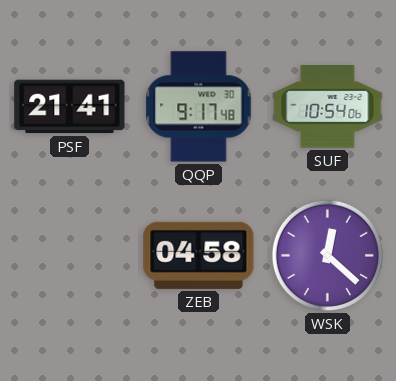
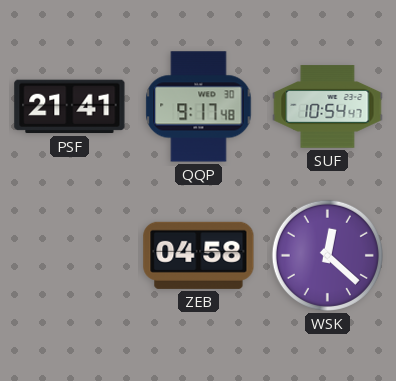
SUF: 10:54:06 -> 10:54:47
